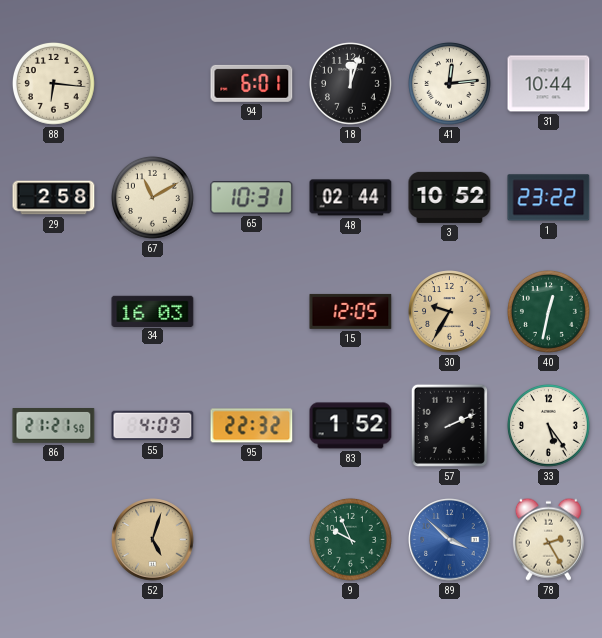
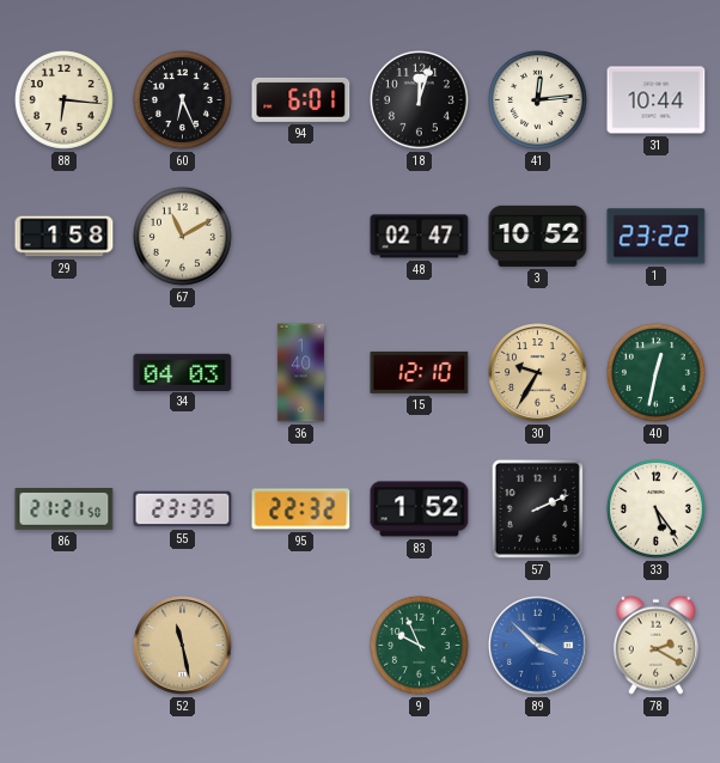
60: none -> 6:26
29: 2:58 -> 1:58
65: 10:31 -> none
48: 02:44 -> 02:47
34: 16:03 -> 04:03
36: none -> 1:40
15: 12:05 -> 12:10
55: 4:09 -> 23:35
52: 5:03 -> 11:28
78: 2:25 -> 2:20
